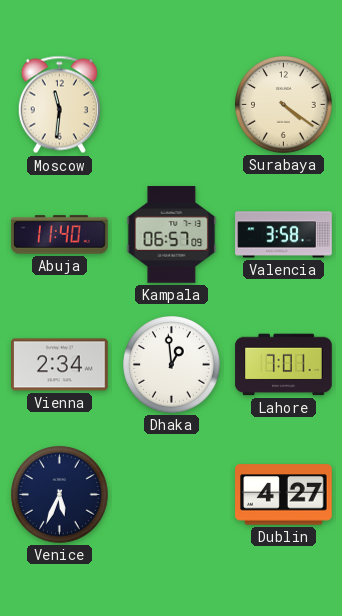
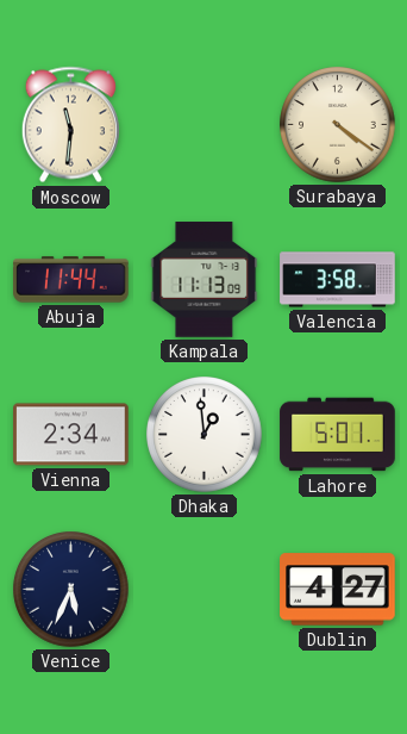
Abuja: 11:40 -> 11:44
Kampala: 06:57 -> 11:13
Lahore: 7:01 -> 5:01
